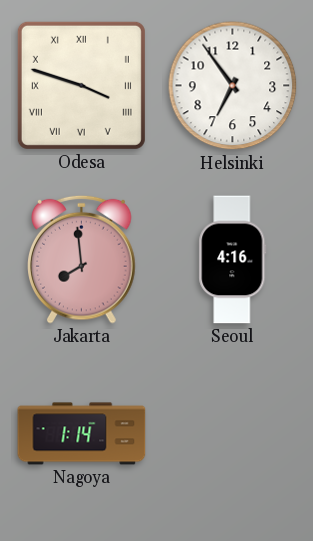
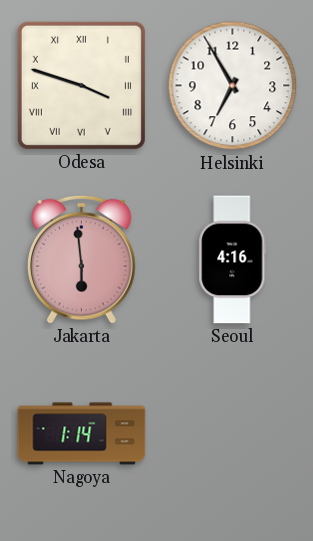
Helsinki: 6:54 -> 6:55
Jakarta: 7:59 -> 5:59
